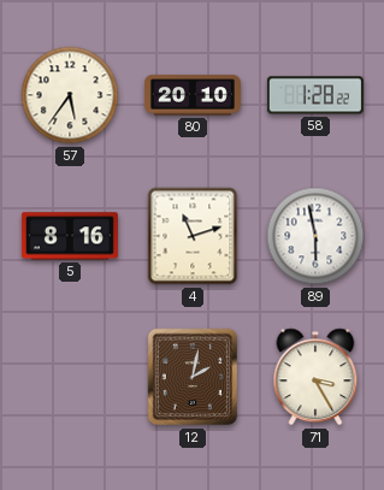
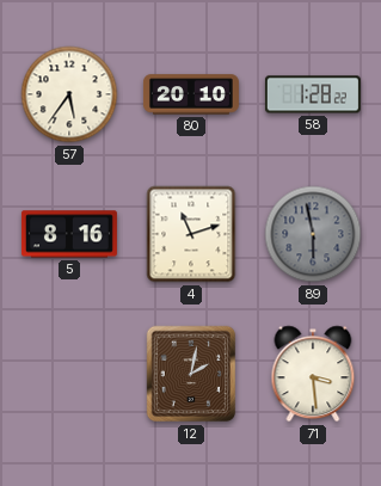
89 dial: white -> grey
71: 3:25 -> 3:29
